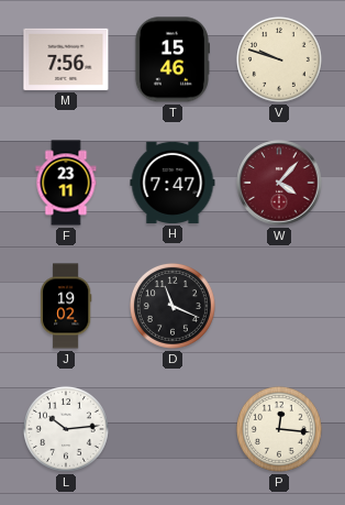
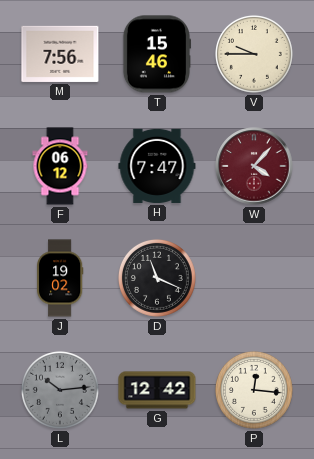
V: 9:48 -> 9:45
F: 23:11 -> 06:12
L dial: white -> grey
G: none -> 12:42
